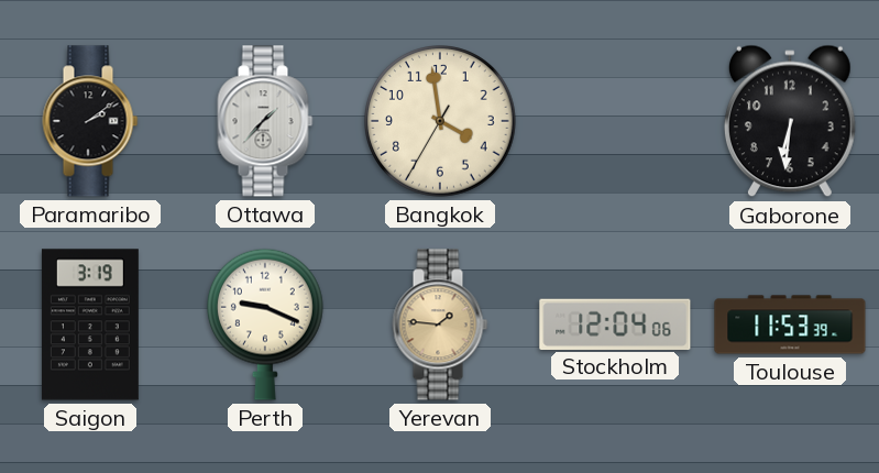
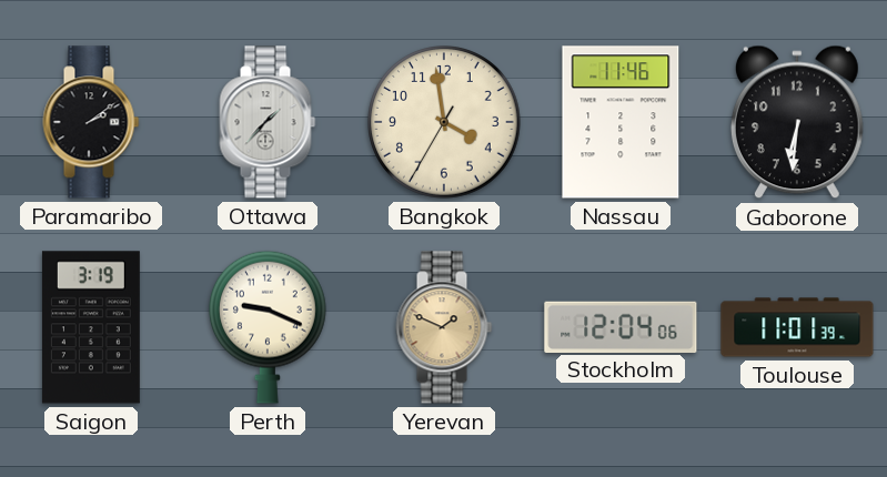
Nassau: none -> 11:46
Yerevan: 1:46 -> 1:49
Toulouse: 11:53 -> 11:01
